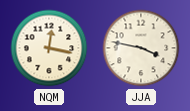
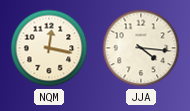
JJA: 3:47 -> 4:16
